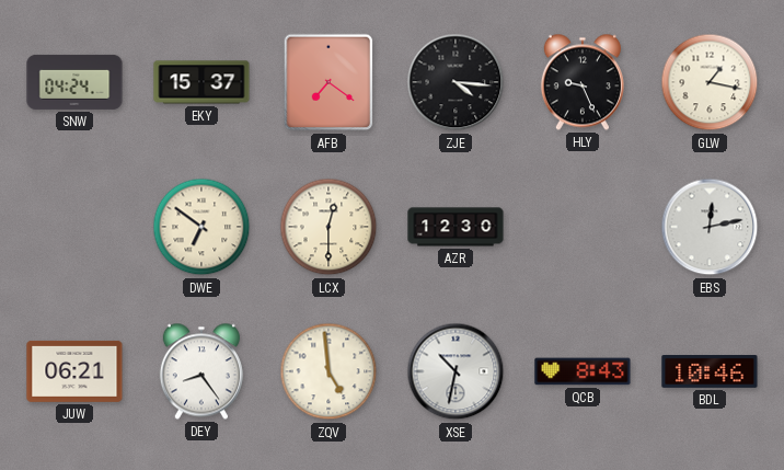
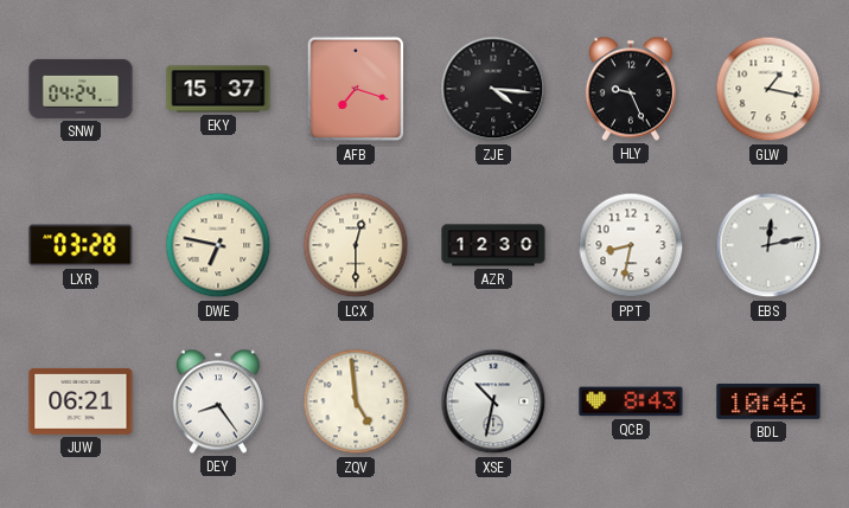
AFB: 7:21 -> 7:18
LXR: none -> 03:28
DWE: 6:51 -> 6:47
PPT: none -> 8:32
